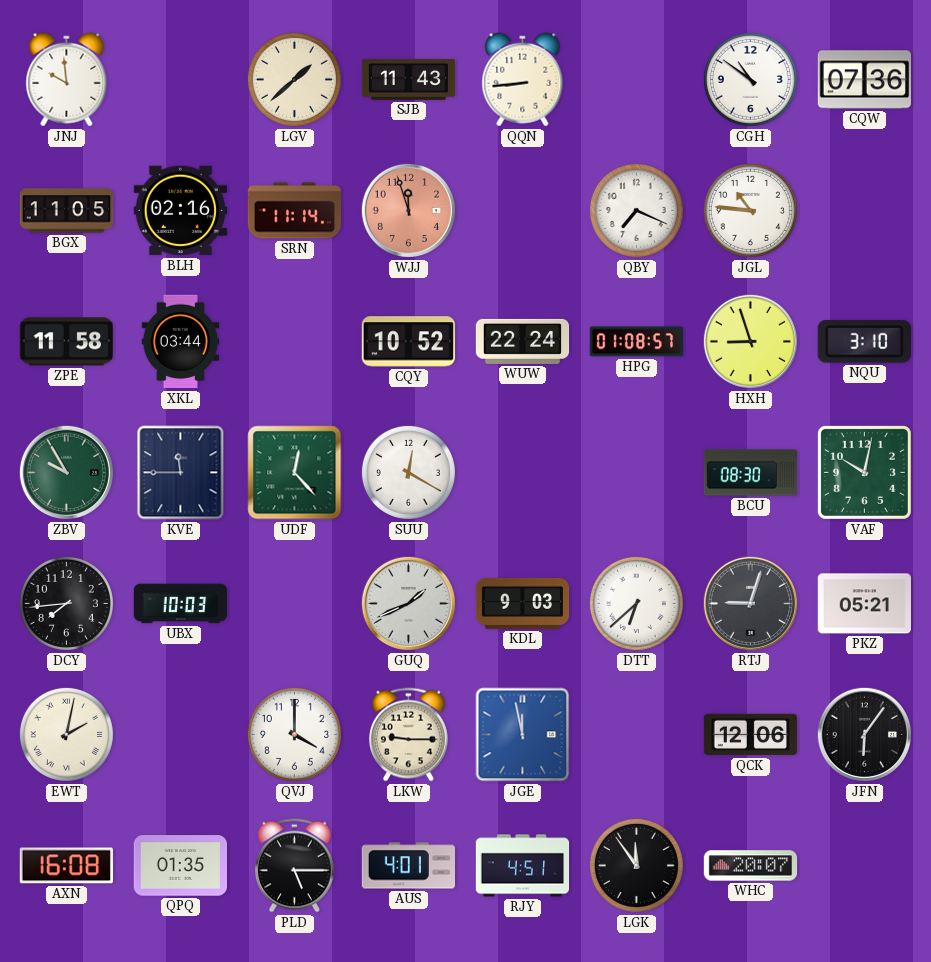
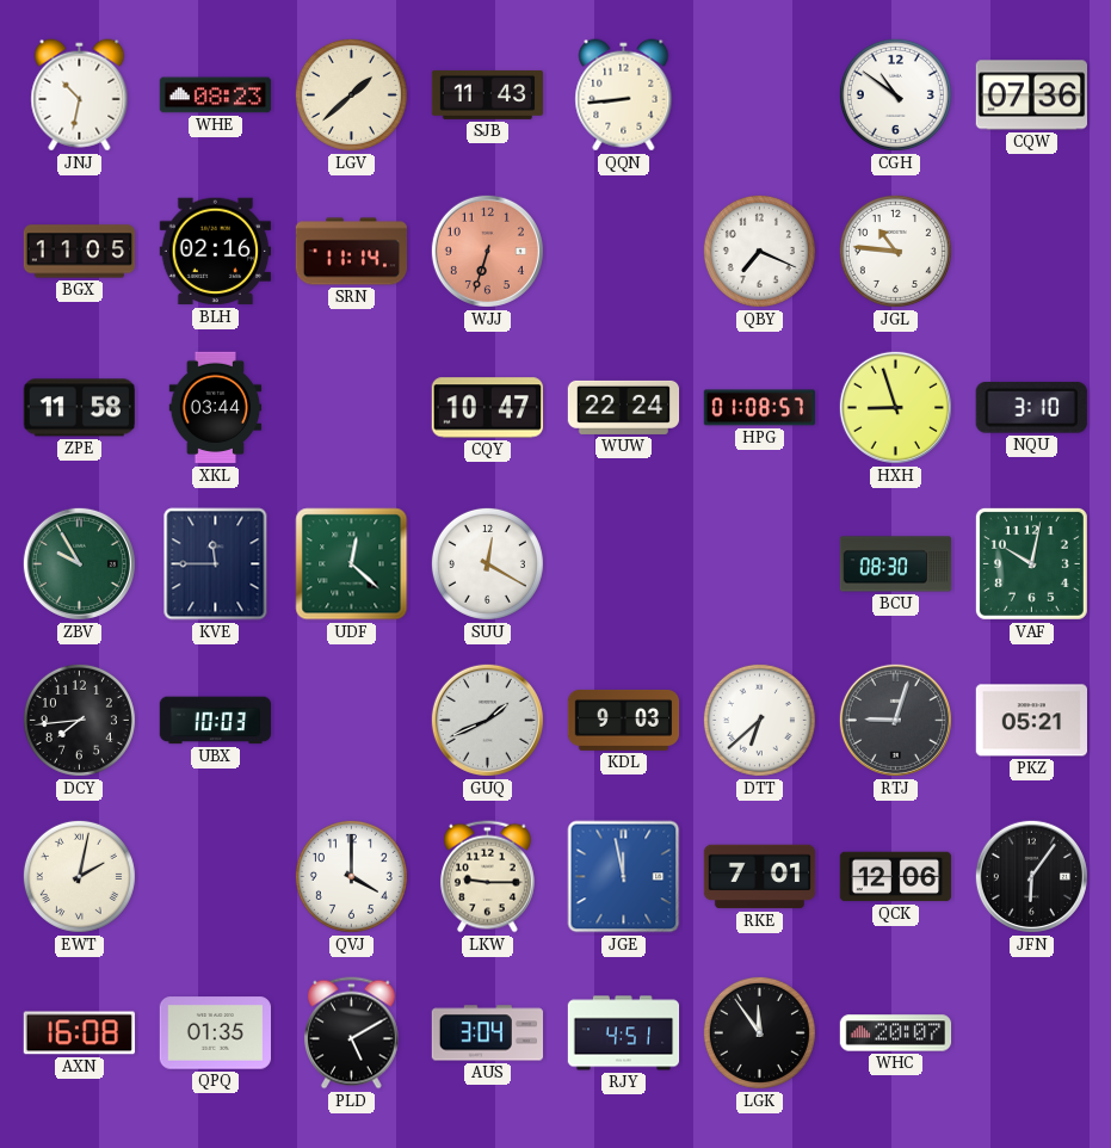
JNJ: 9:59 -> 10:32
WHE: none -> 08:23
WJJ: 11:57 -> 6:33
CQY: 10:52 -> 10:47
UDF: 12:23 -> 12:22
RKE: none -> 7:01
PLD: 5:15 -> 5:10
AUS: 4:01 -> 3:04
